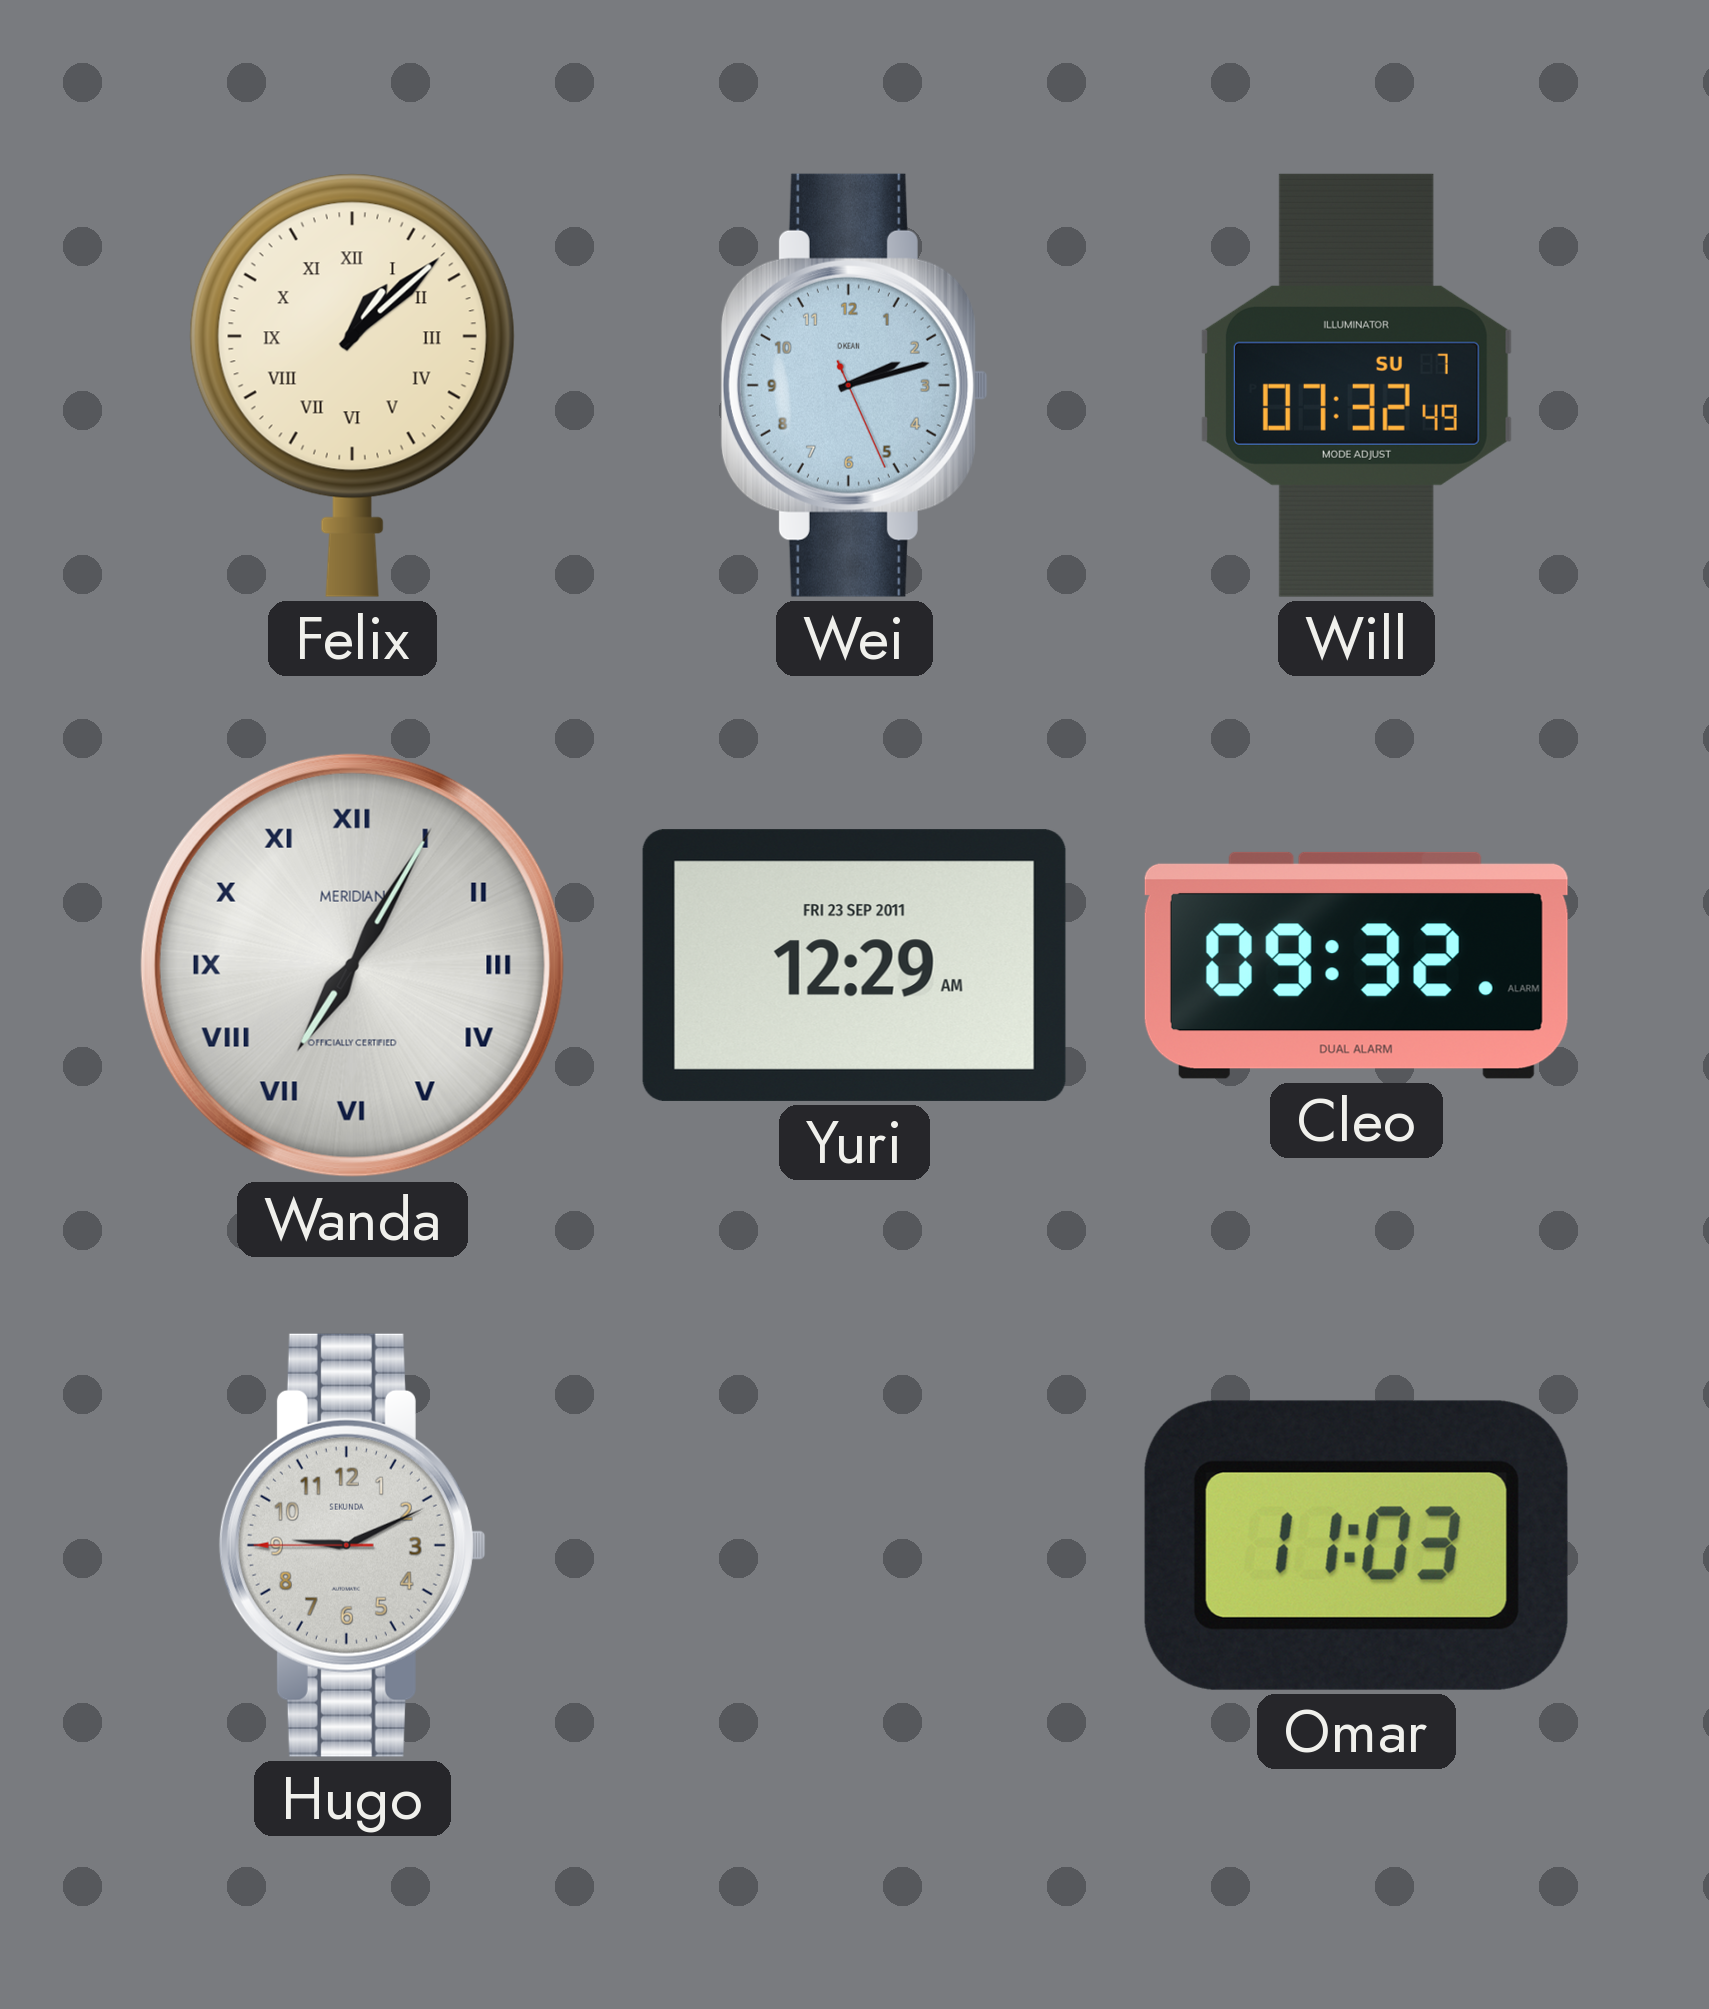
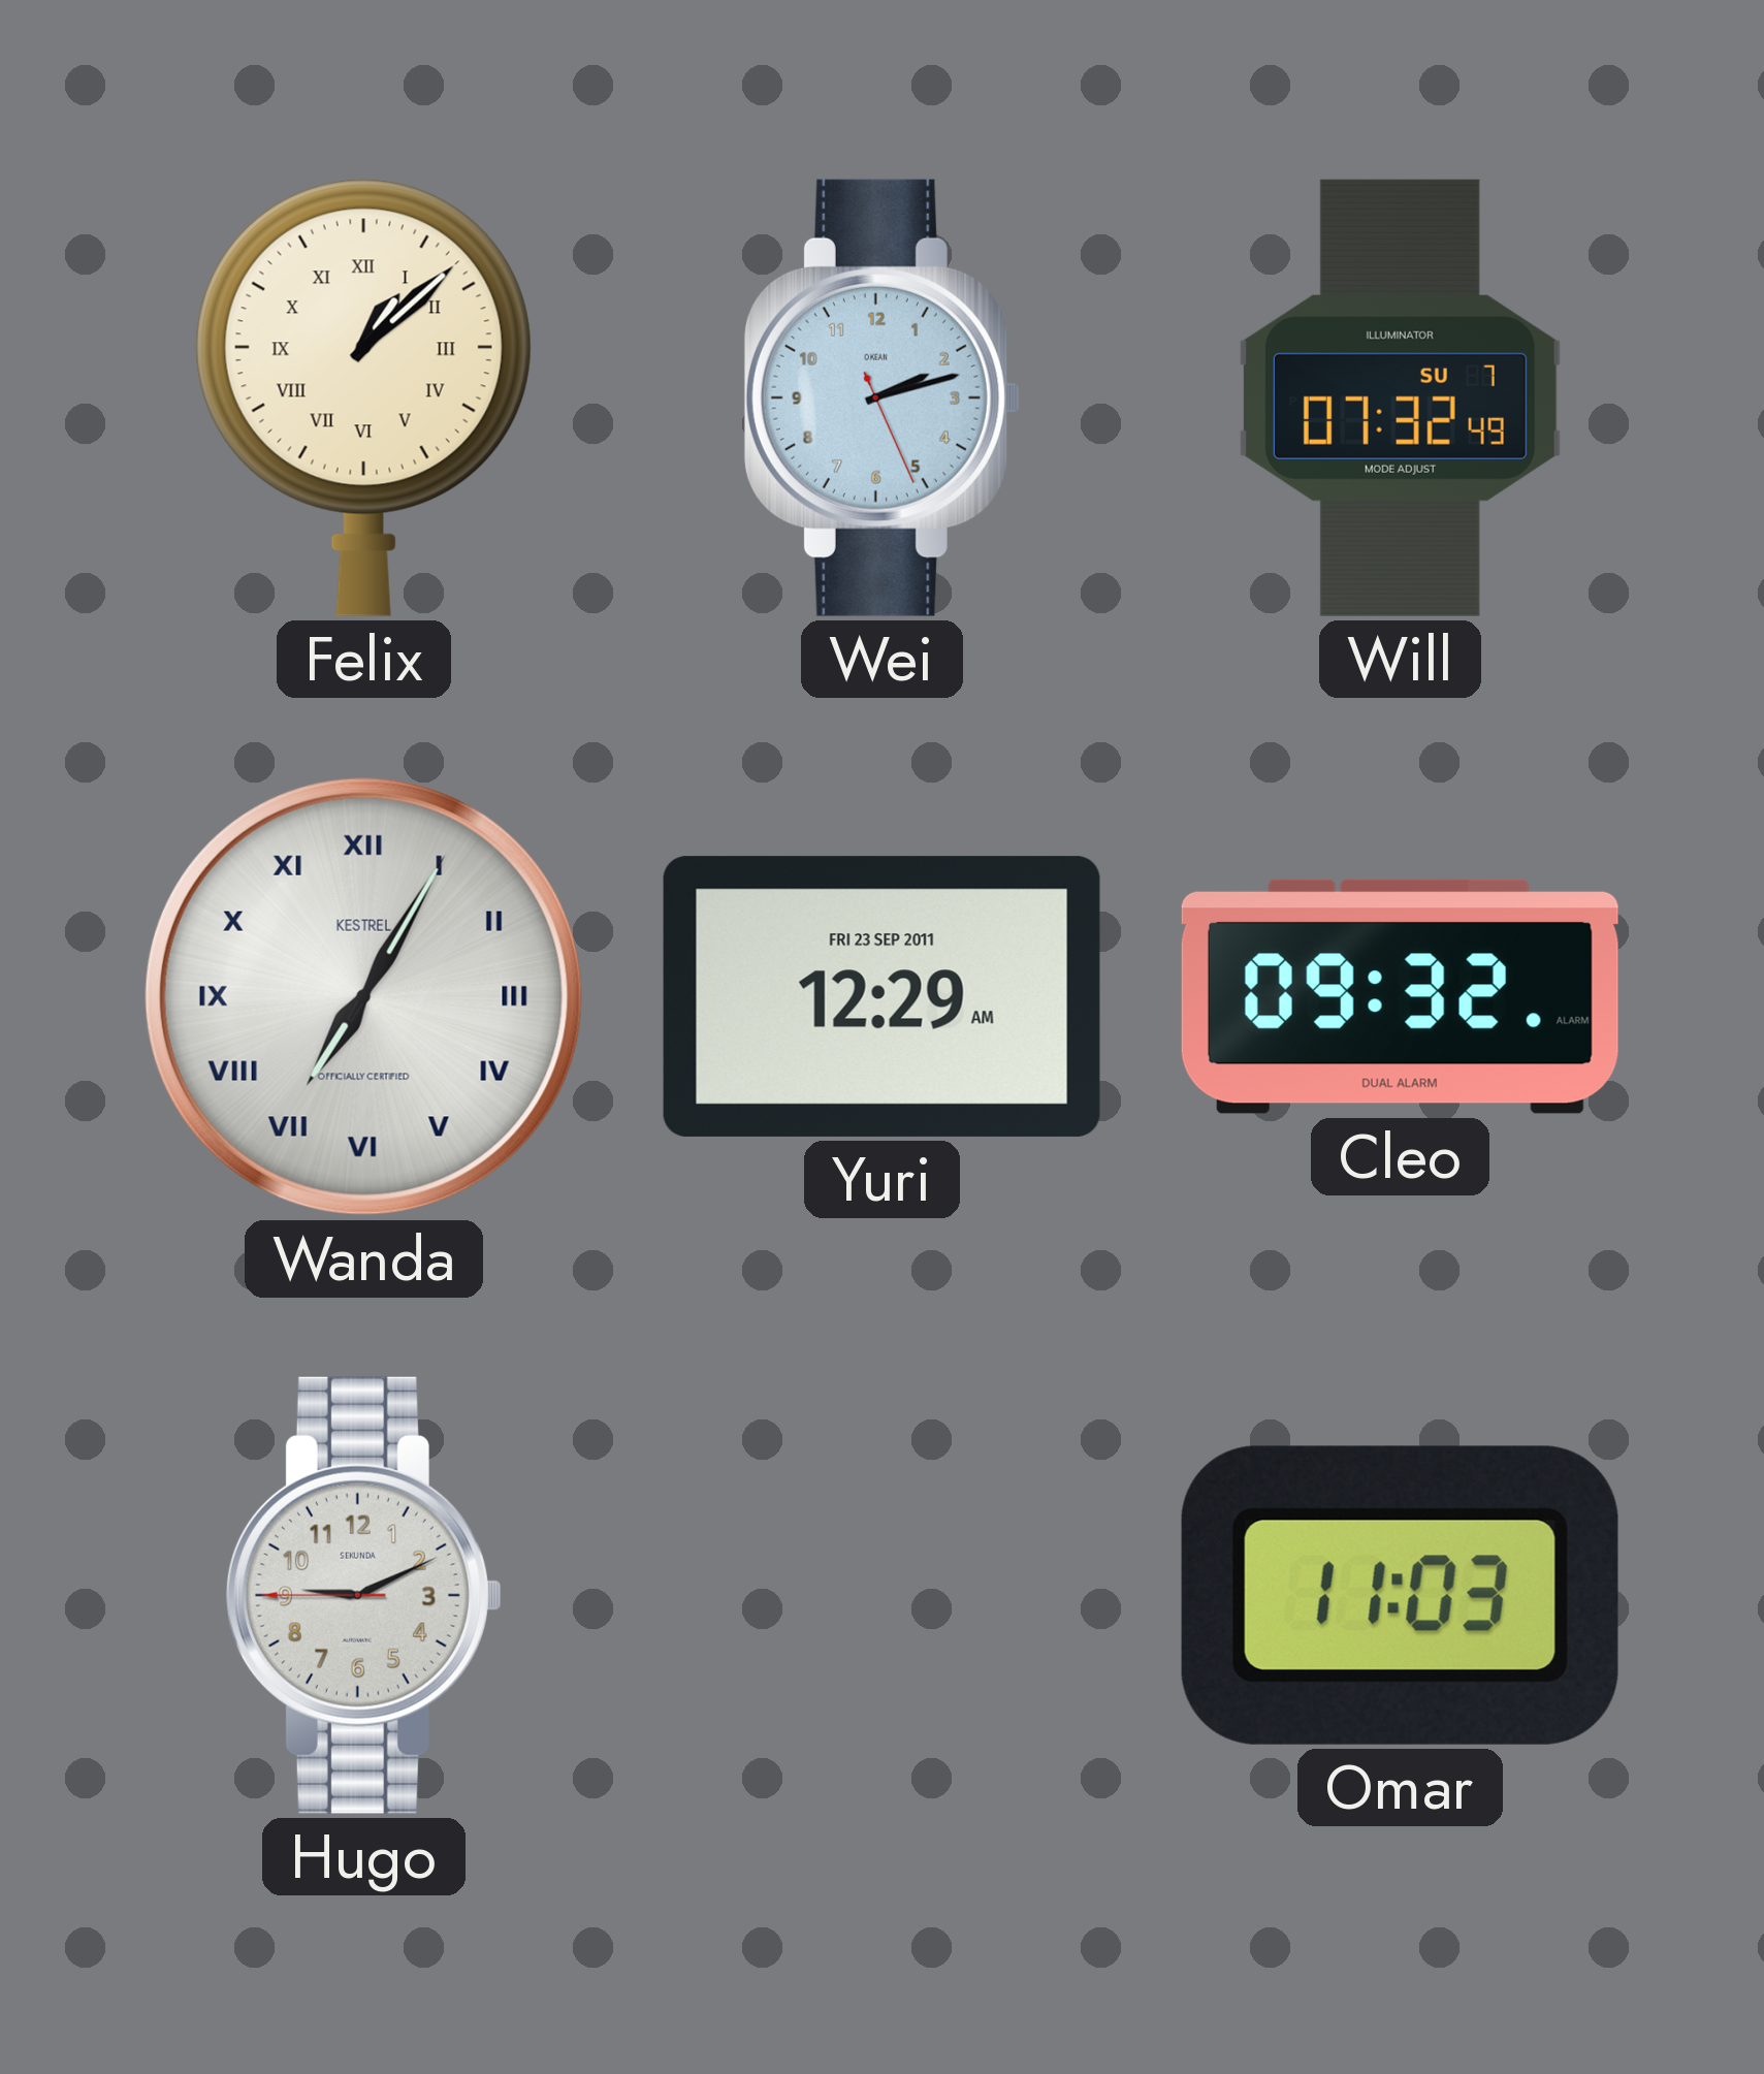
Wanda brand: MERIDIAN -> KESTREL
